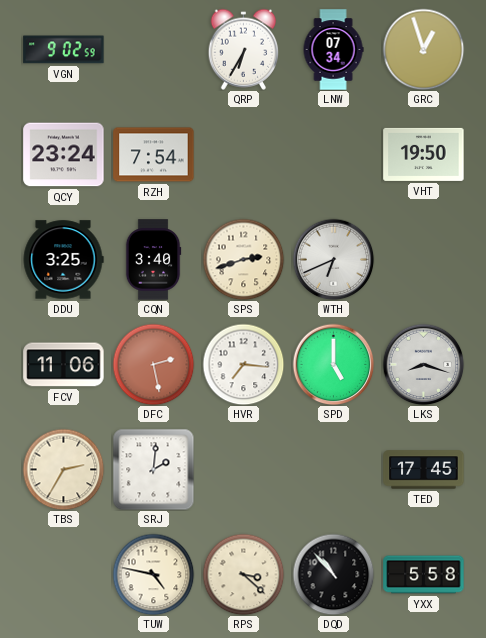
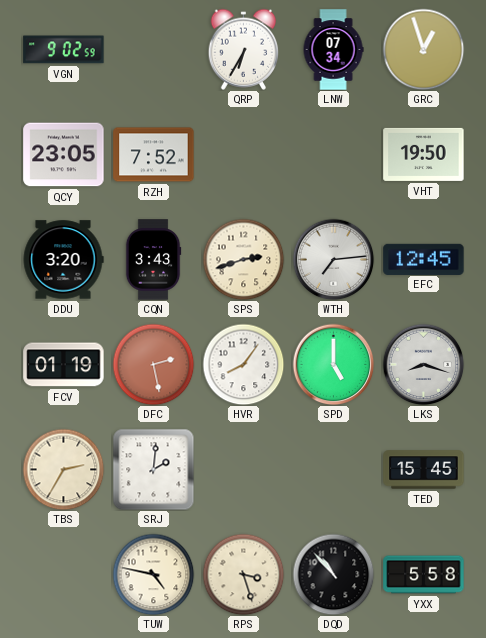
QCY: 23:24 -> 23:05
RZH: 7:54 -> 7:52
DDU: 3:25 -> 3:20
CQN: 3:40 -> 3:43
WTH: 6:41 -> 7:14
EFC: none -> 12:45
FCV: 11:06 -> 01:19
HVR: 7:16 -> 8:06
TED: 17:45 -> 15:45
RPS: 3:22 -> 3:27
